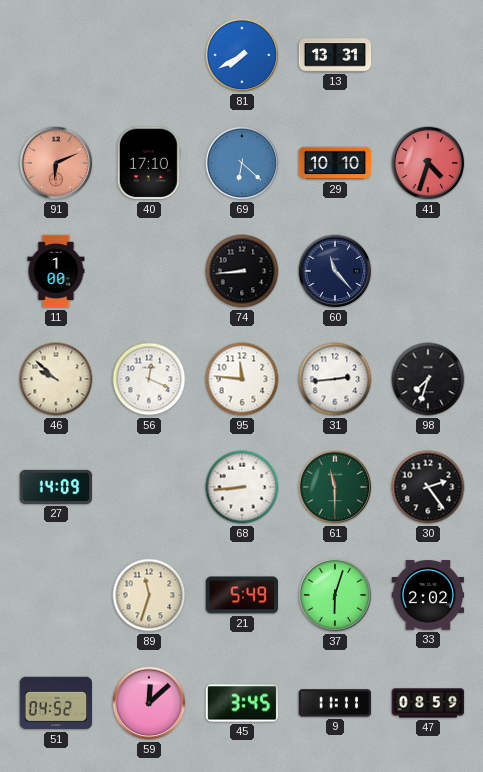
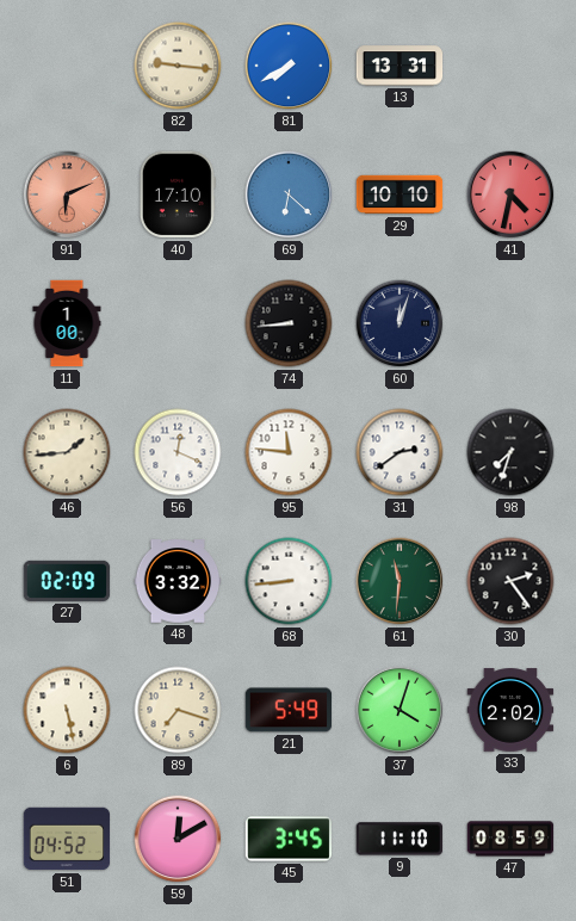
82: none -> 9:16
41: 4:33 -> 4:32
60: 11:23 -> 12:03
46: 9:52 -> 1:44
31: 2:44 -> 2:39
27: 14:09 -> 02:09
48: none -> 3:32
61: 11:30 -> 11:31
6: none -> 5:28
89: 11:33 -> 7:18
37: 6:03 -> 4:03
59: 12:08 -> 12:10
9: 11:11 -> 11:10
